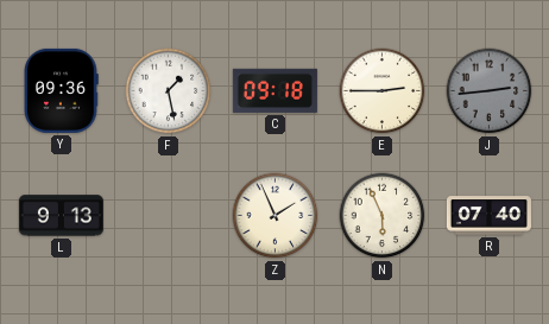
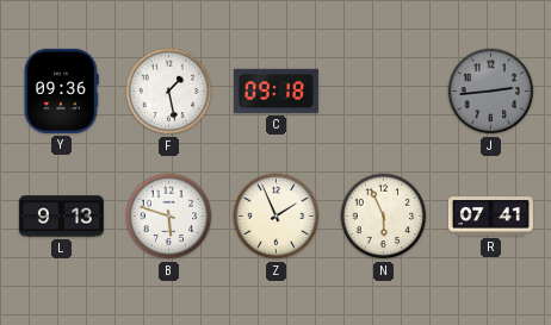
E: 2:45 -> none
B: none -> 5:48
R: 07:40 -> 07:41
